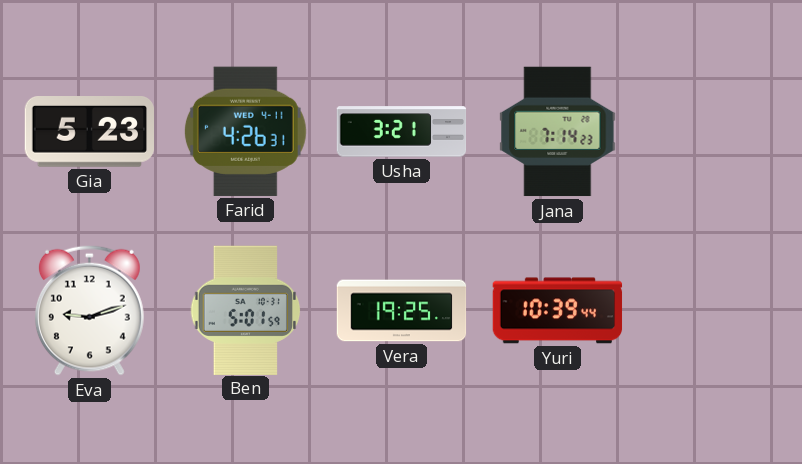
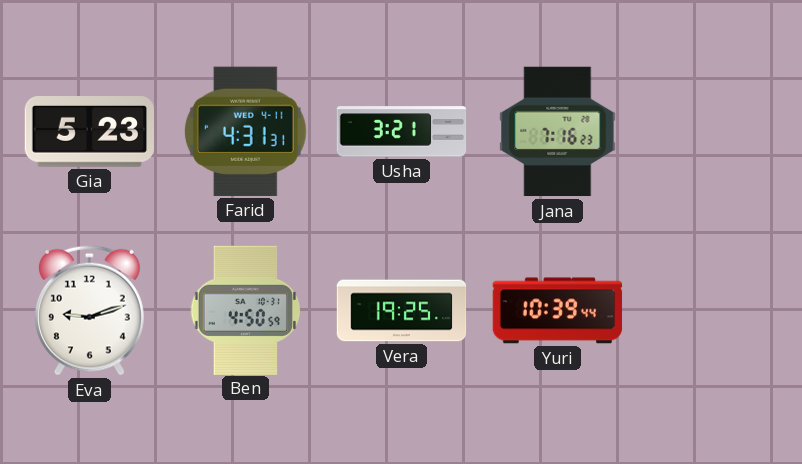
Farid: 4:26 -> 4:31
Jana: 7:14 -> 7:16
Ben: 5:01 -> 4:50
